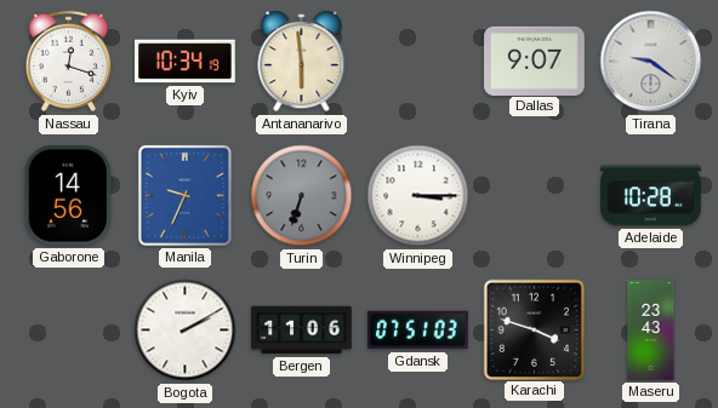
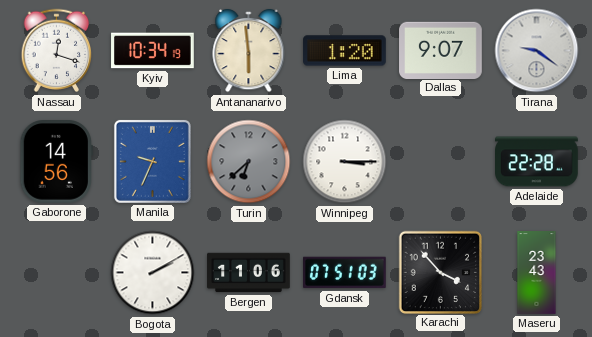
Lima: none -> 1:20
Turin: 6:33 -> 6:38
Adelaide: 10:28 -> 22:28
Karachi: 3:48 -> 3:53
